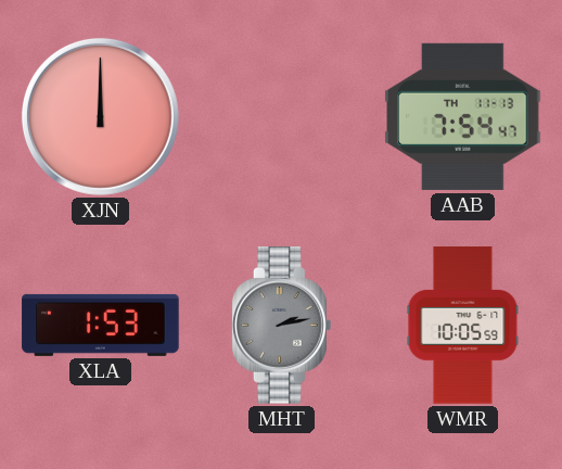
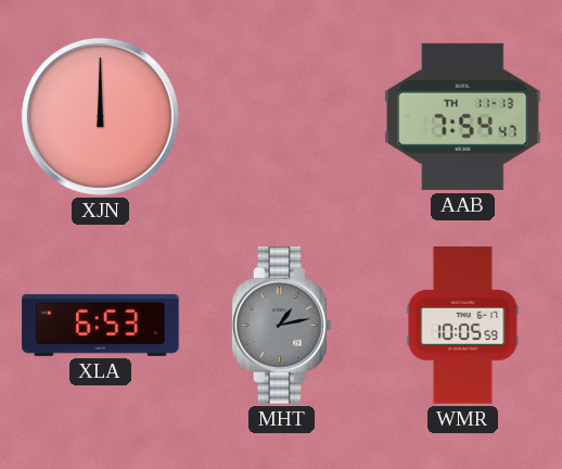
XLA: 1:53 -> 6:53
MHT: 2:13 -> 1:13
